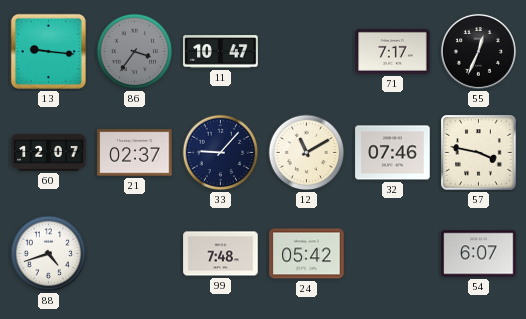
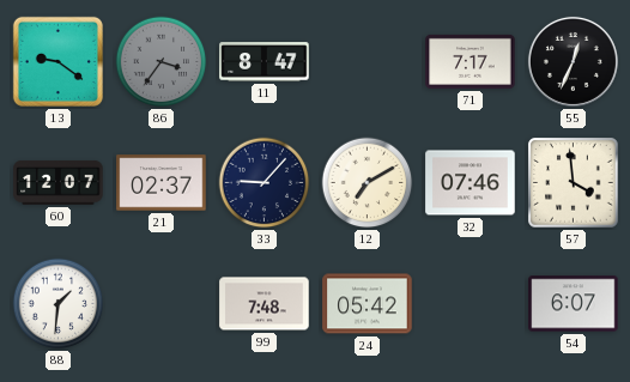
13: 9:16 -> 9:21
11: 10:47 -> 8:47
12: 11:10 -> 7:10
57: 3:47 -> 3:59
88: 4:42 -> 1:31
